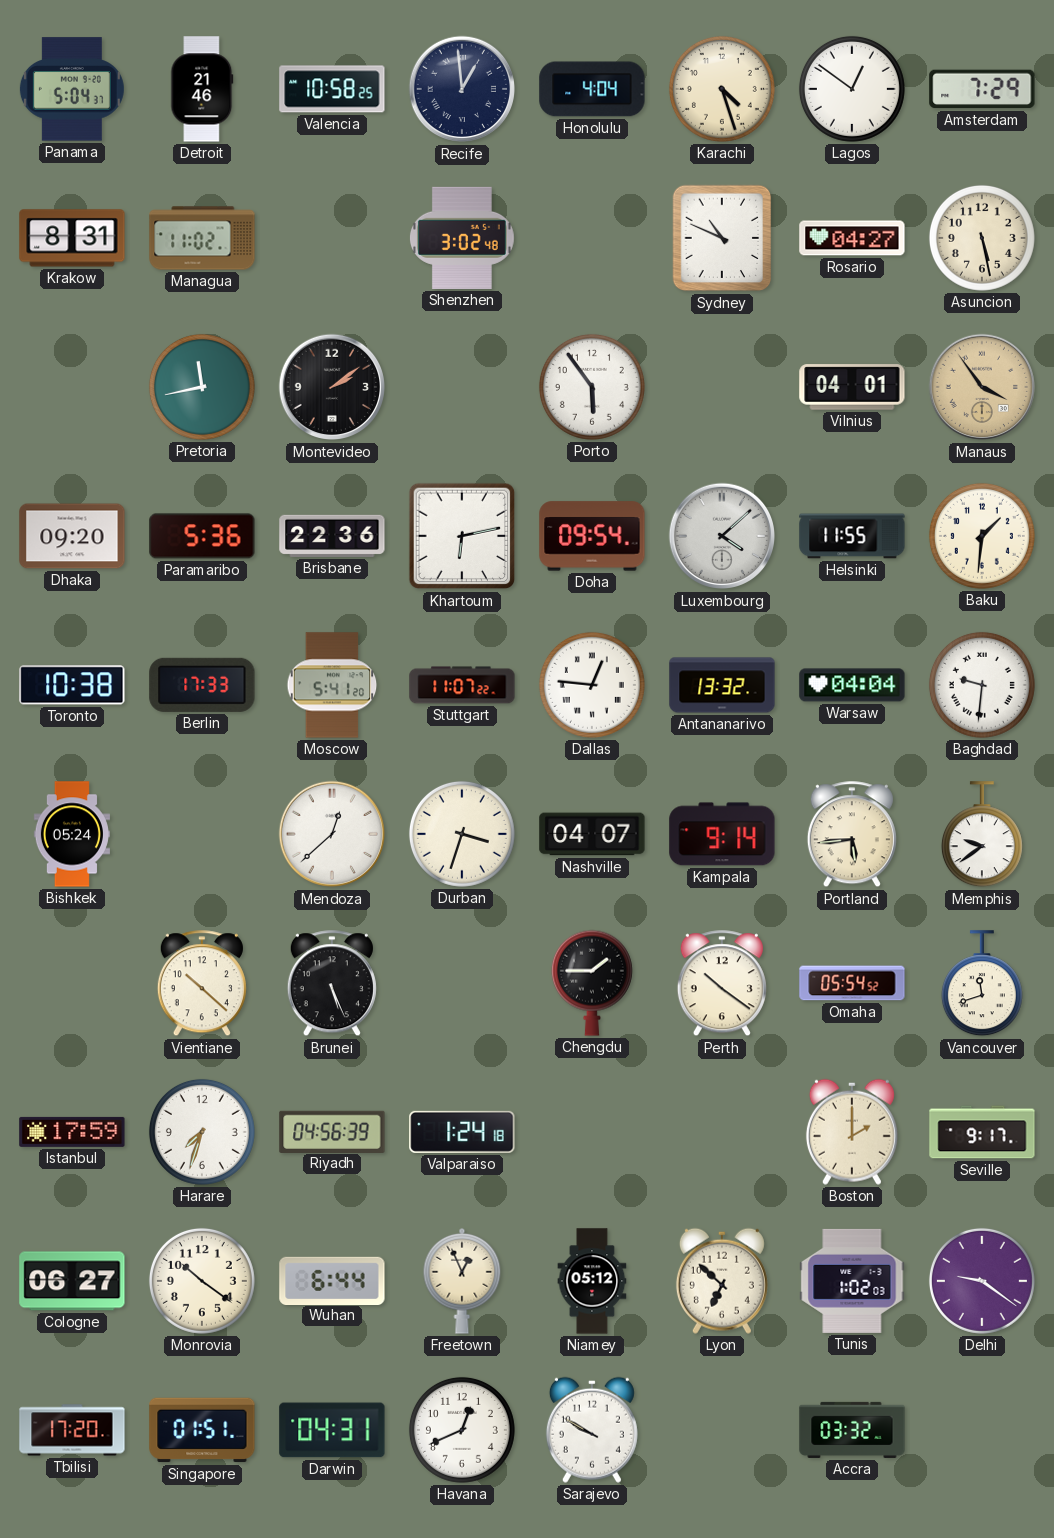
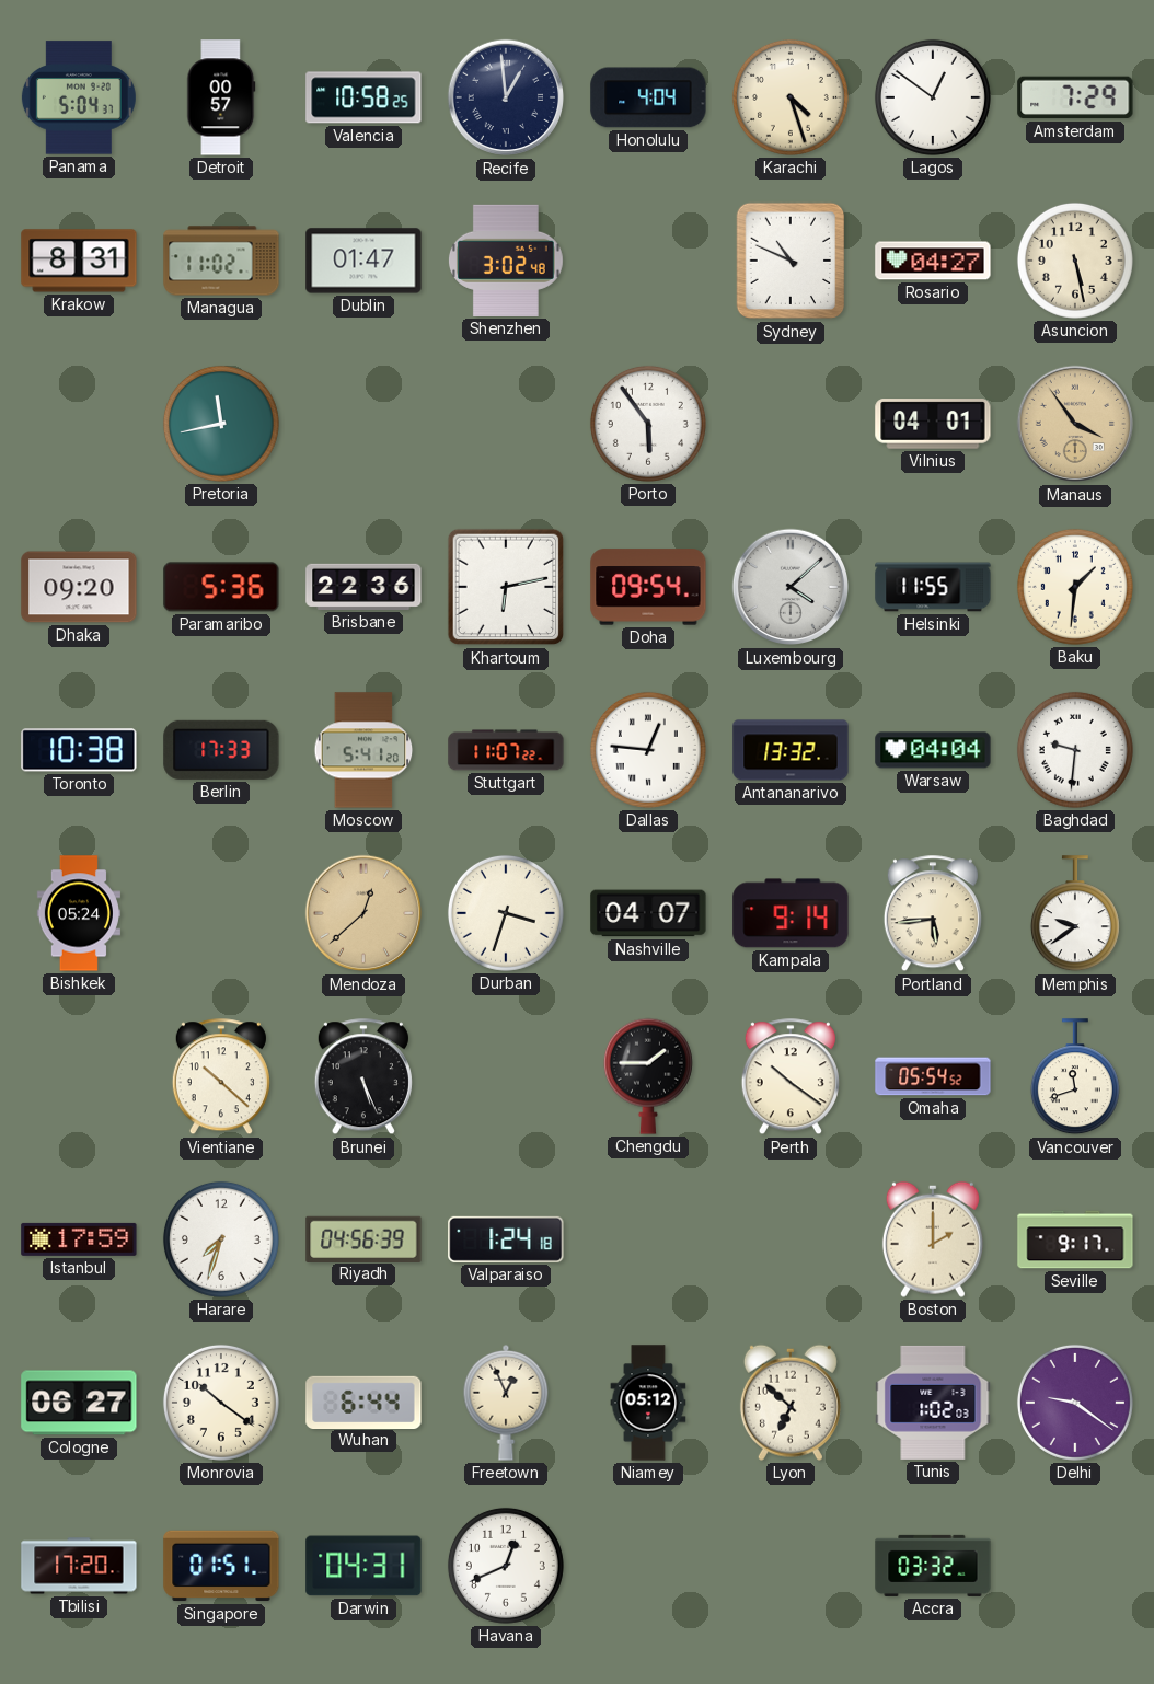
Detroit: 21:46 -> 00:57
Dublin: none -> 01:47
Montevideo: 2:09 -> none
Mendoza dial: white -> champagne
Sarajevo: 9:50 -> none
